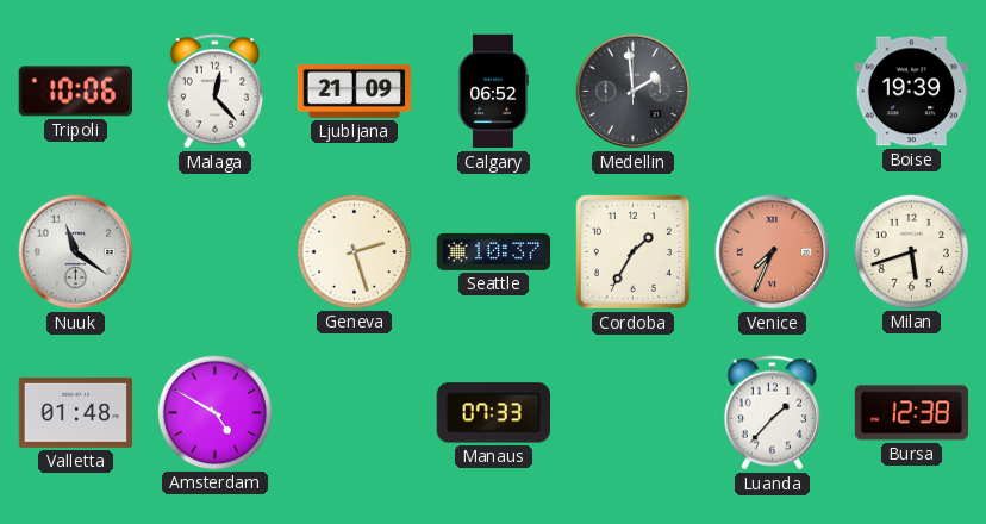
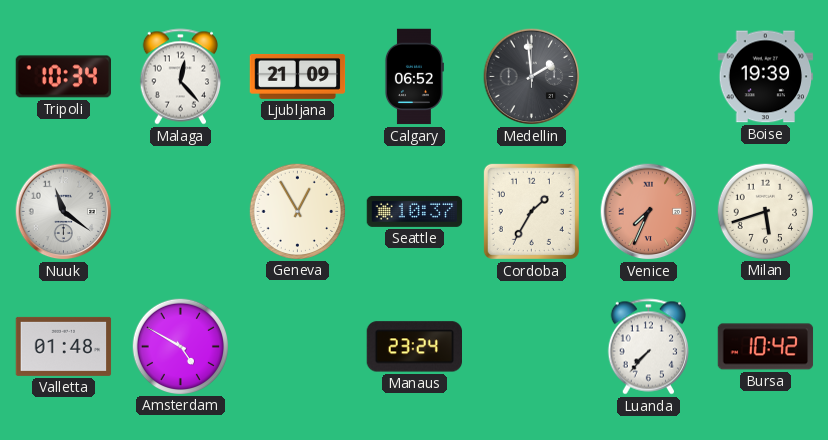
Tripoli: 10:06 -> 10:34
Geneva: 2:27 -> 12:55
Manaus: 07:33 -> 23:24
Luanda: 1:37 -> 7:37
Bursa: 12:38 -> 10:42
